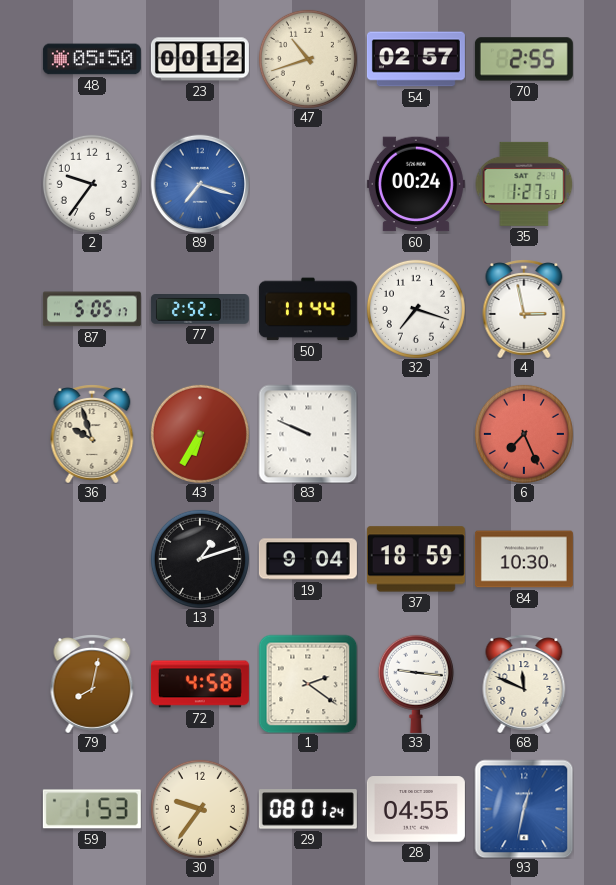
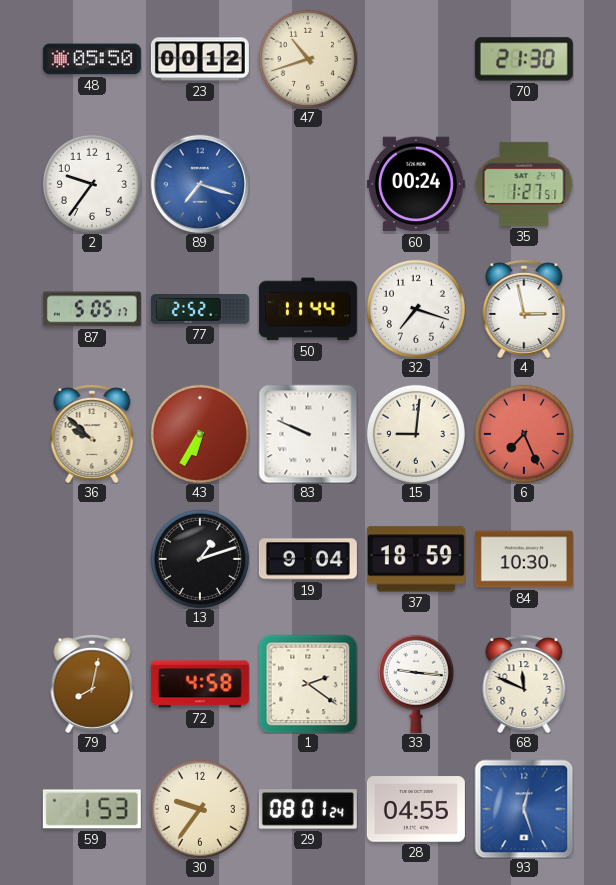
54: 02:57 -> none
70: 2:55 -> 21:30
36: 9:57 -> 9:52
15: none -> 9:01
93: 12:32 -> 12:27
